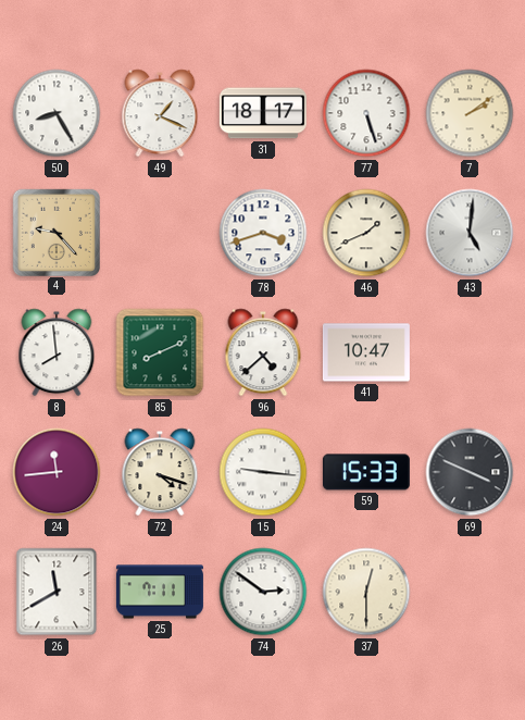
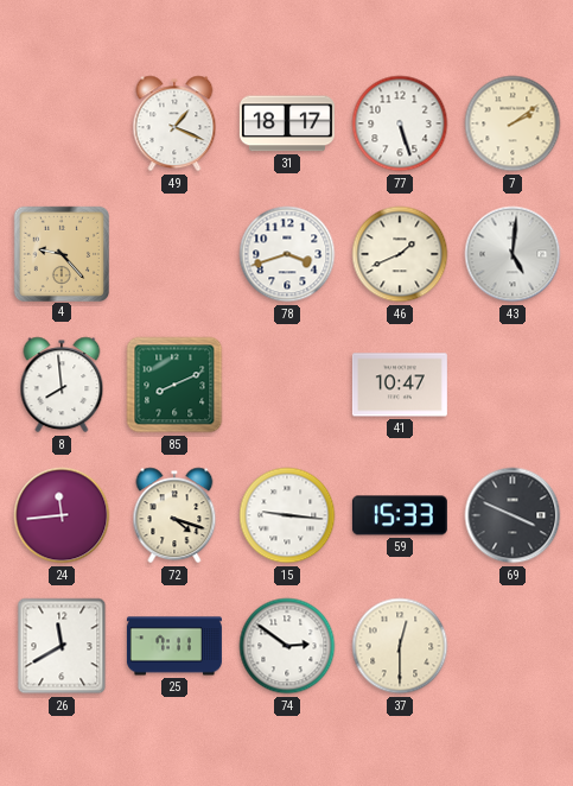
50: 8:25 -> none
96: 4:38 -> none
